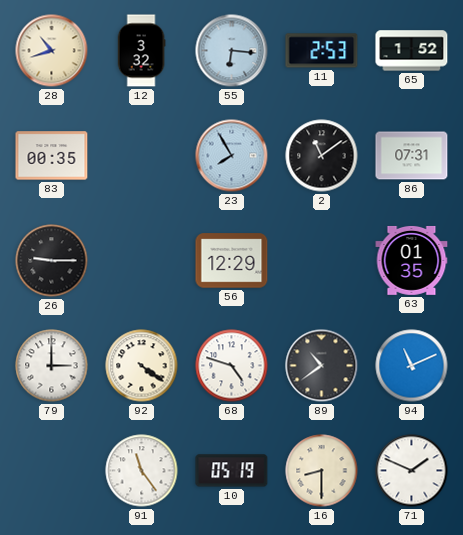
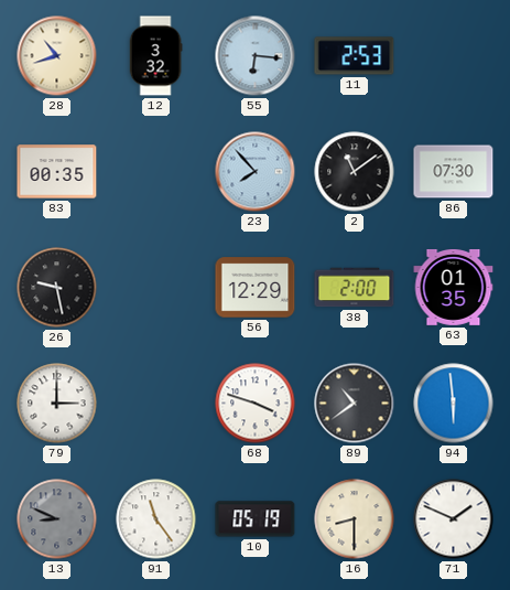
65: 1:52 -> none
23: 7:55 -> 7:53
86: 07:31 -> 07:30
26: 9:15 -> 9:28
38: none -> 2:00
92: 4:21 -> none
68: 4:48 -> 3:48
94: 11:11 -> 5:59
13: none -> 8:49
